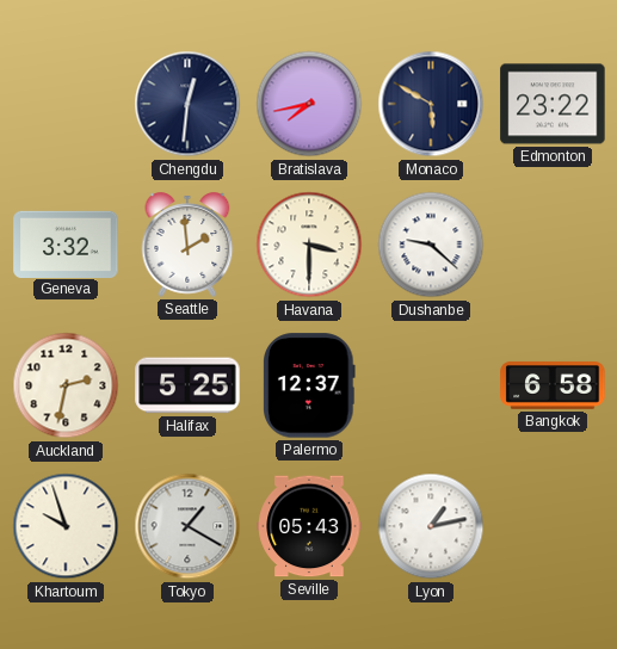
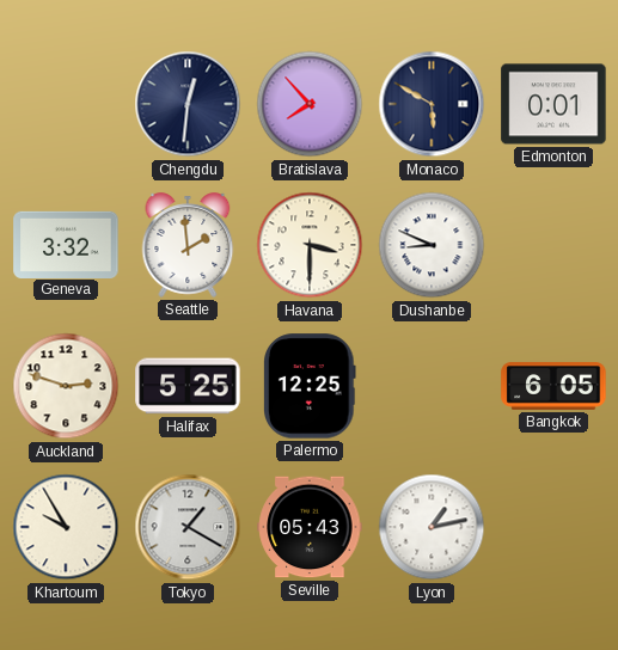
Bratislava: 7:43 -> 7:53
Edmonton: 23:22 -> 0:01
Dushanbe: 9:22 -> 8:49
Auckland: 2:32 -> 2:48
Palermo: 12:37 -> 12:25
Bangkok: 6:58 -> 6:05
Khartoum: 9:57 -> 9:55
